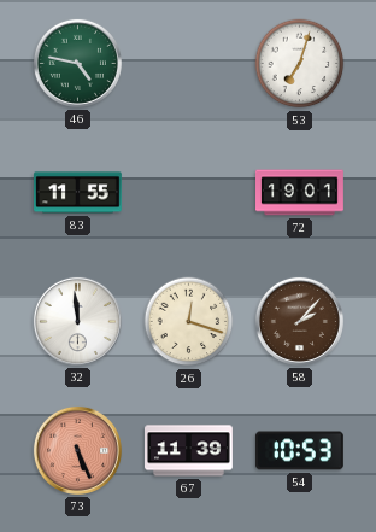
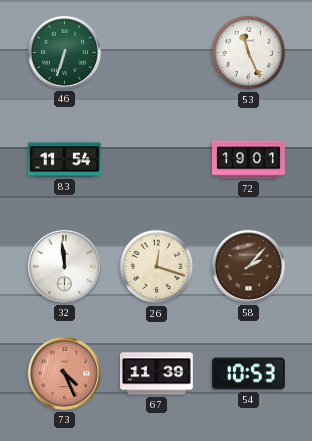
46: 4:47 -> 6:33
53: 7:03 -> 11:26
83: 11:55 -> 11:54
73: 5:26 -> 4:26
